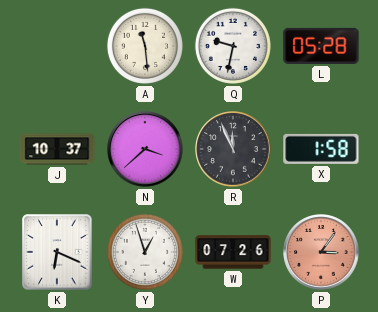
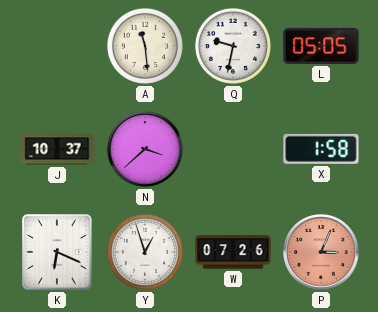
L: 05:28 -> 05:05
R: 11:56 -> none
P: 3:06 -> 3:04
